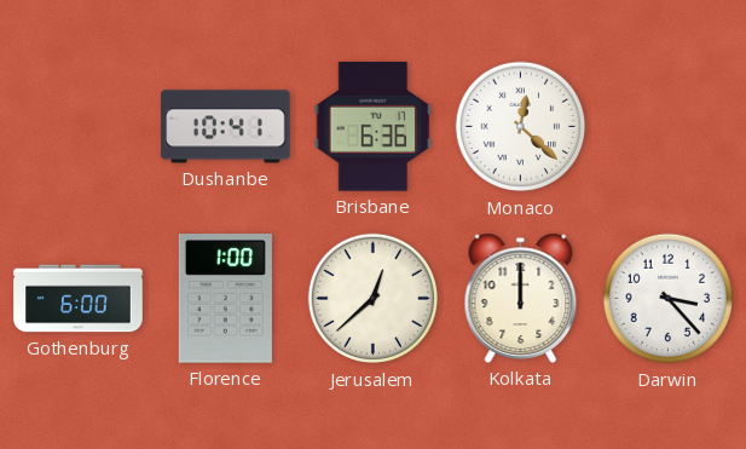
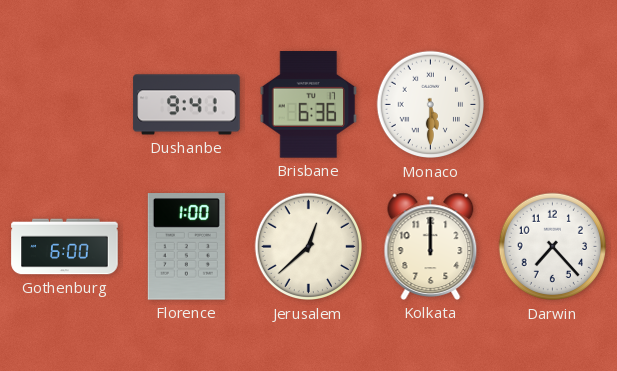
Dushanbe: 10:41 -> 9:41
Monaco: 12:22 -> 5:30
Darwin: 3:23 -> 7:23
